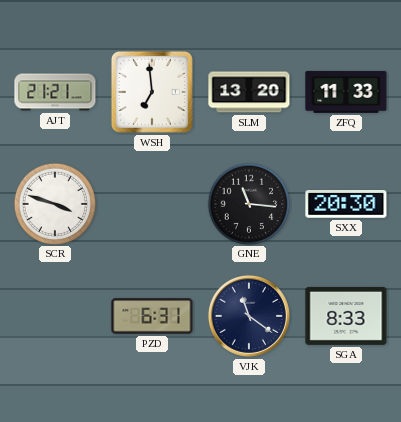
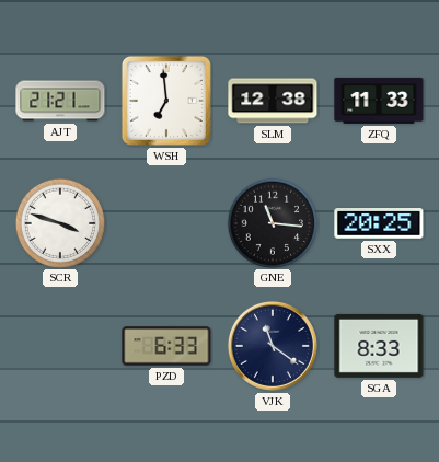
SLM: 13:20 -> 12:38
SXX: 20:30 -> 20:25
PZD: 6:31 -> 6:33
